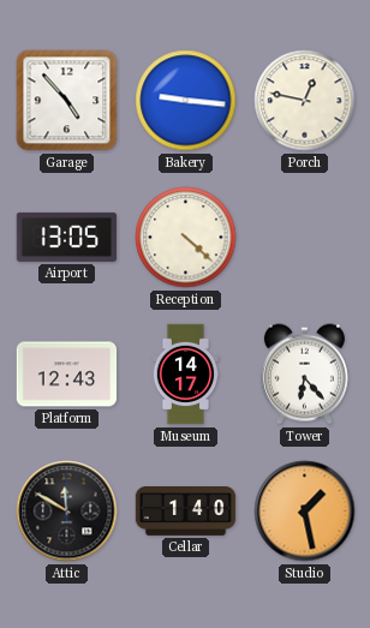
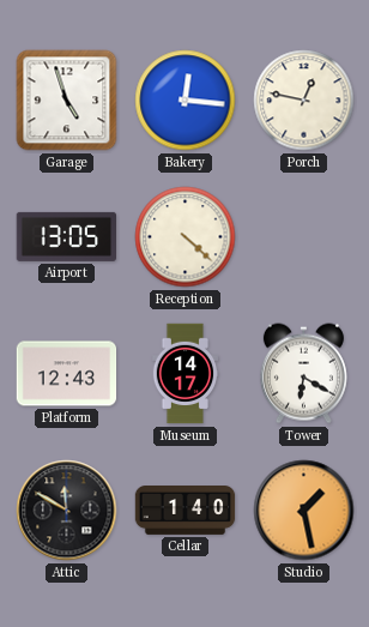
Garage: 4:53 -> 4:57
Bakery: 9:16 -> 12:16
Tower: 6:23 -> 6:20
